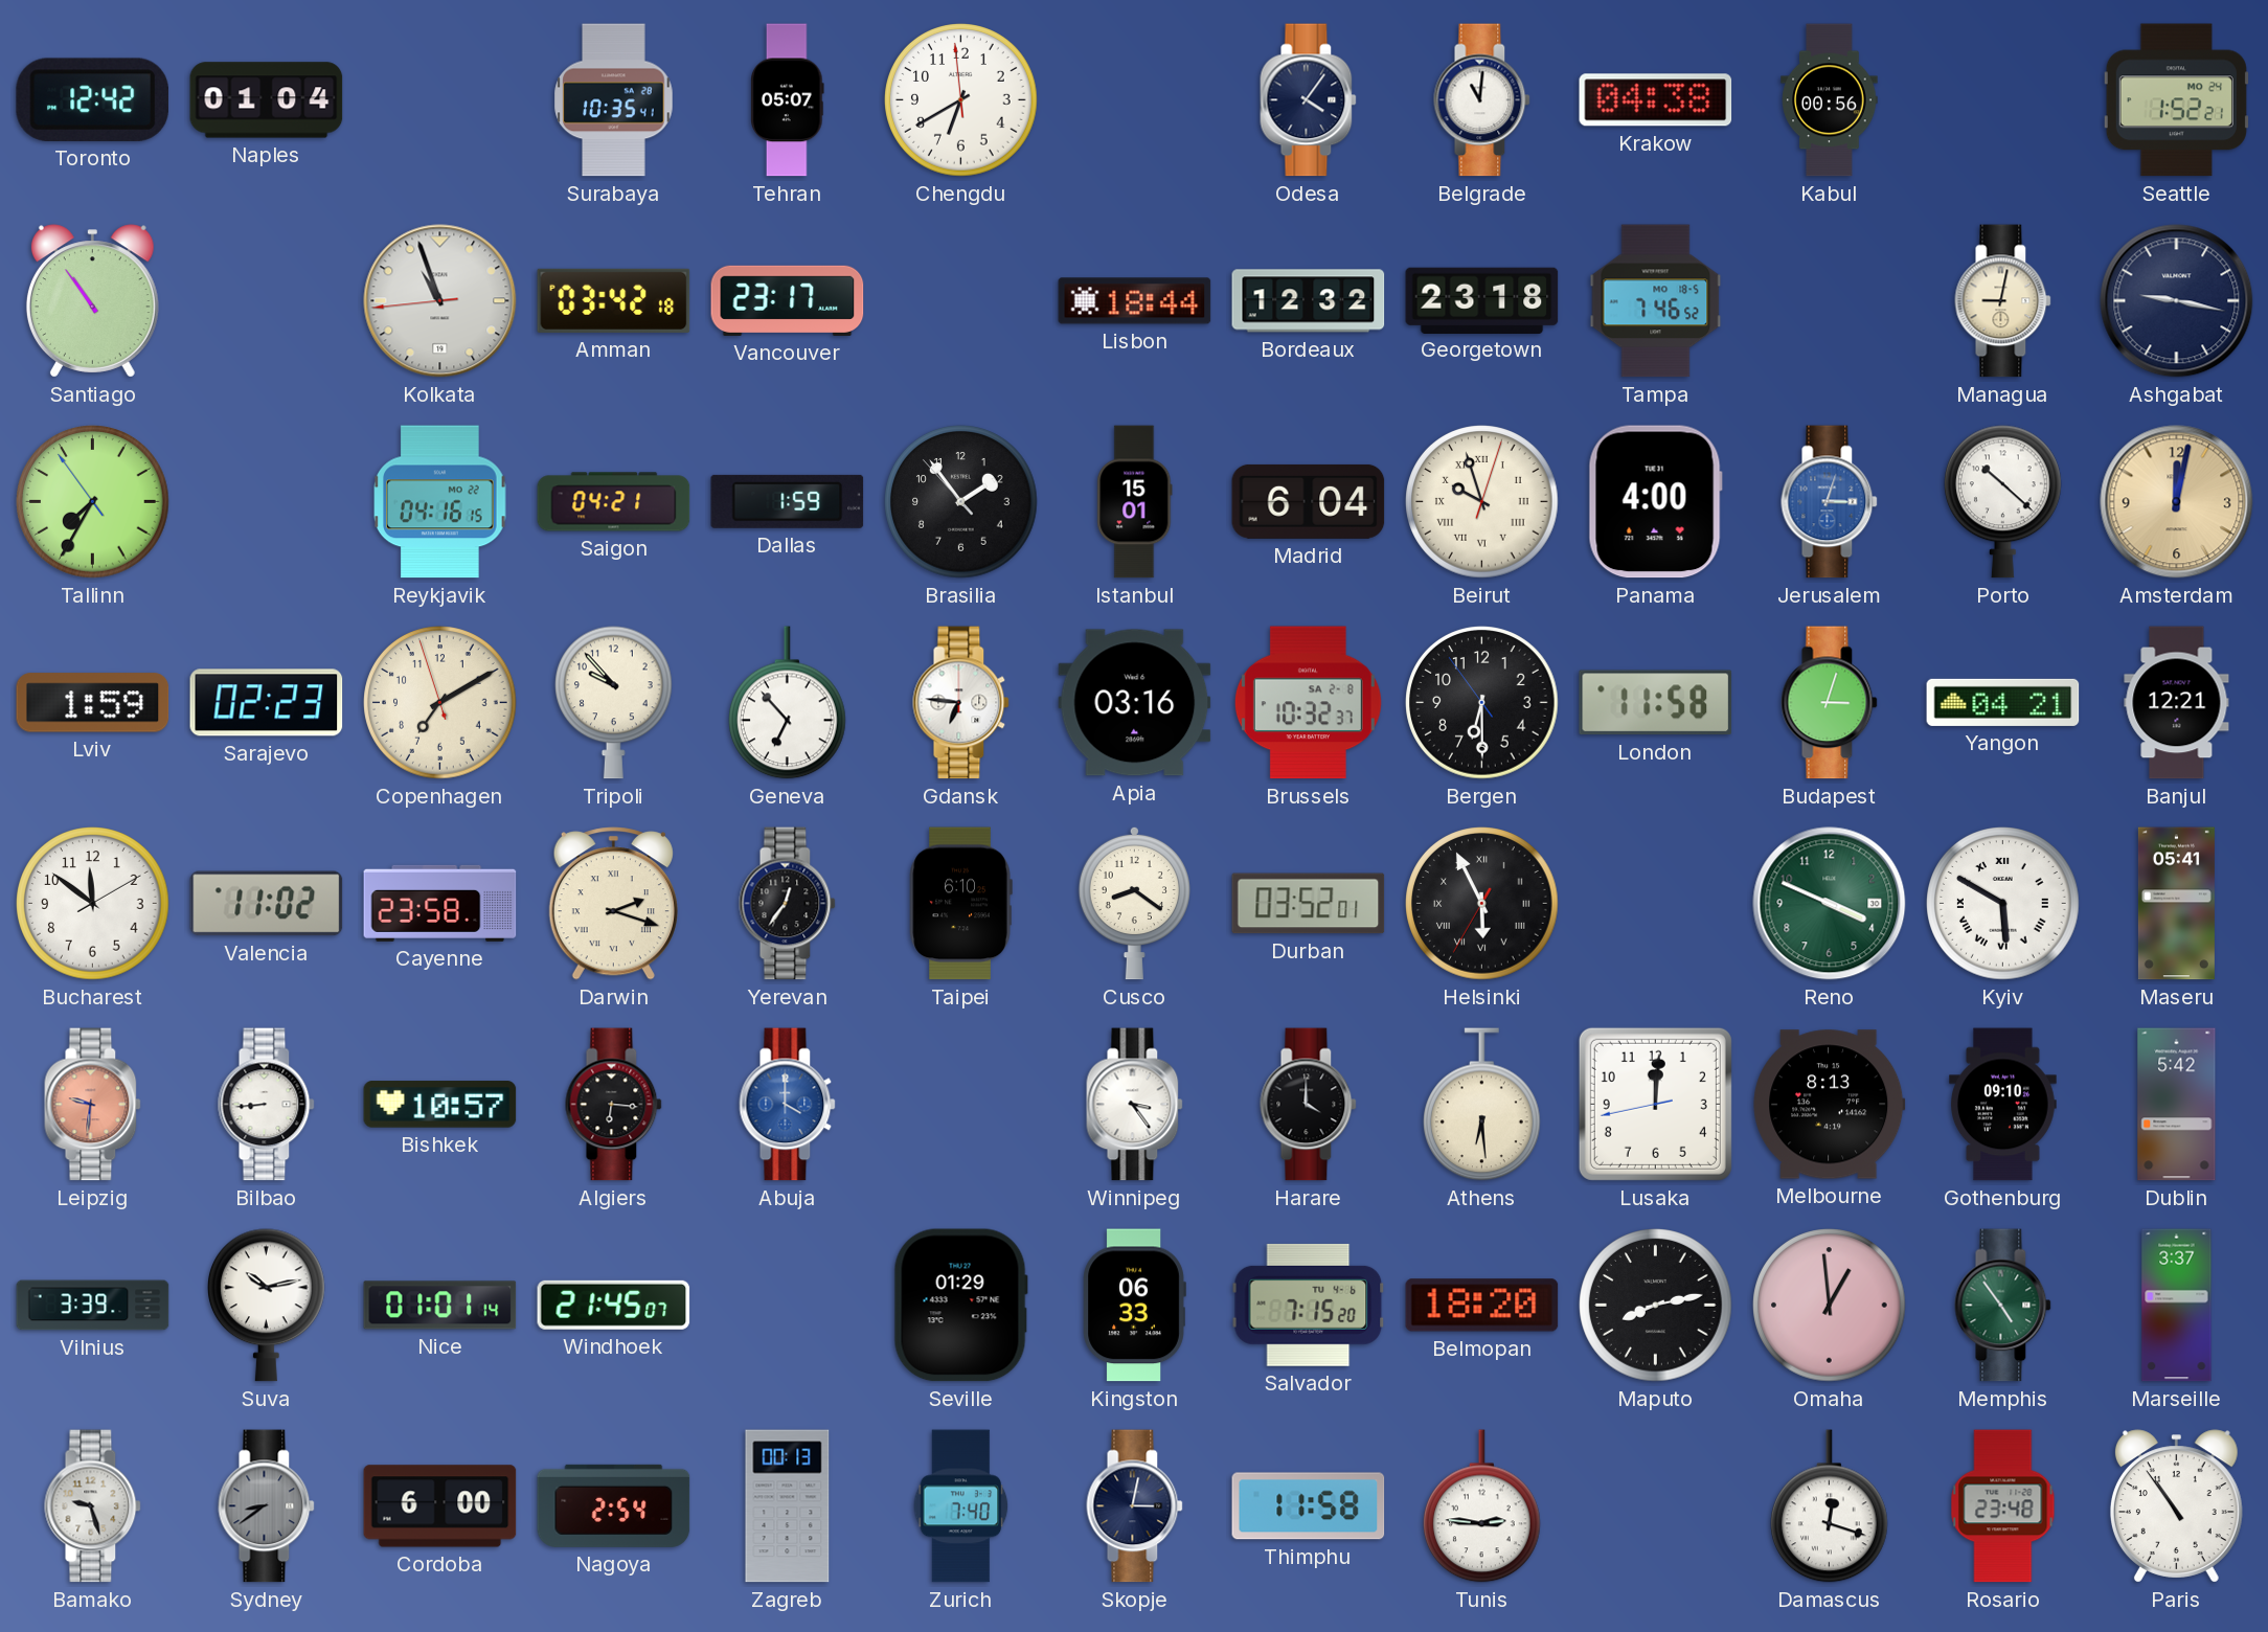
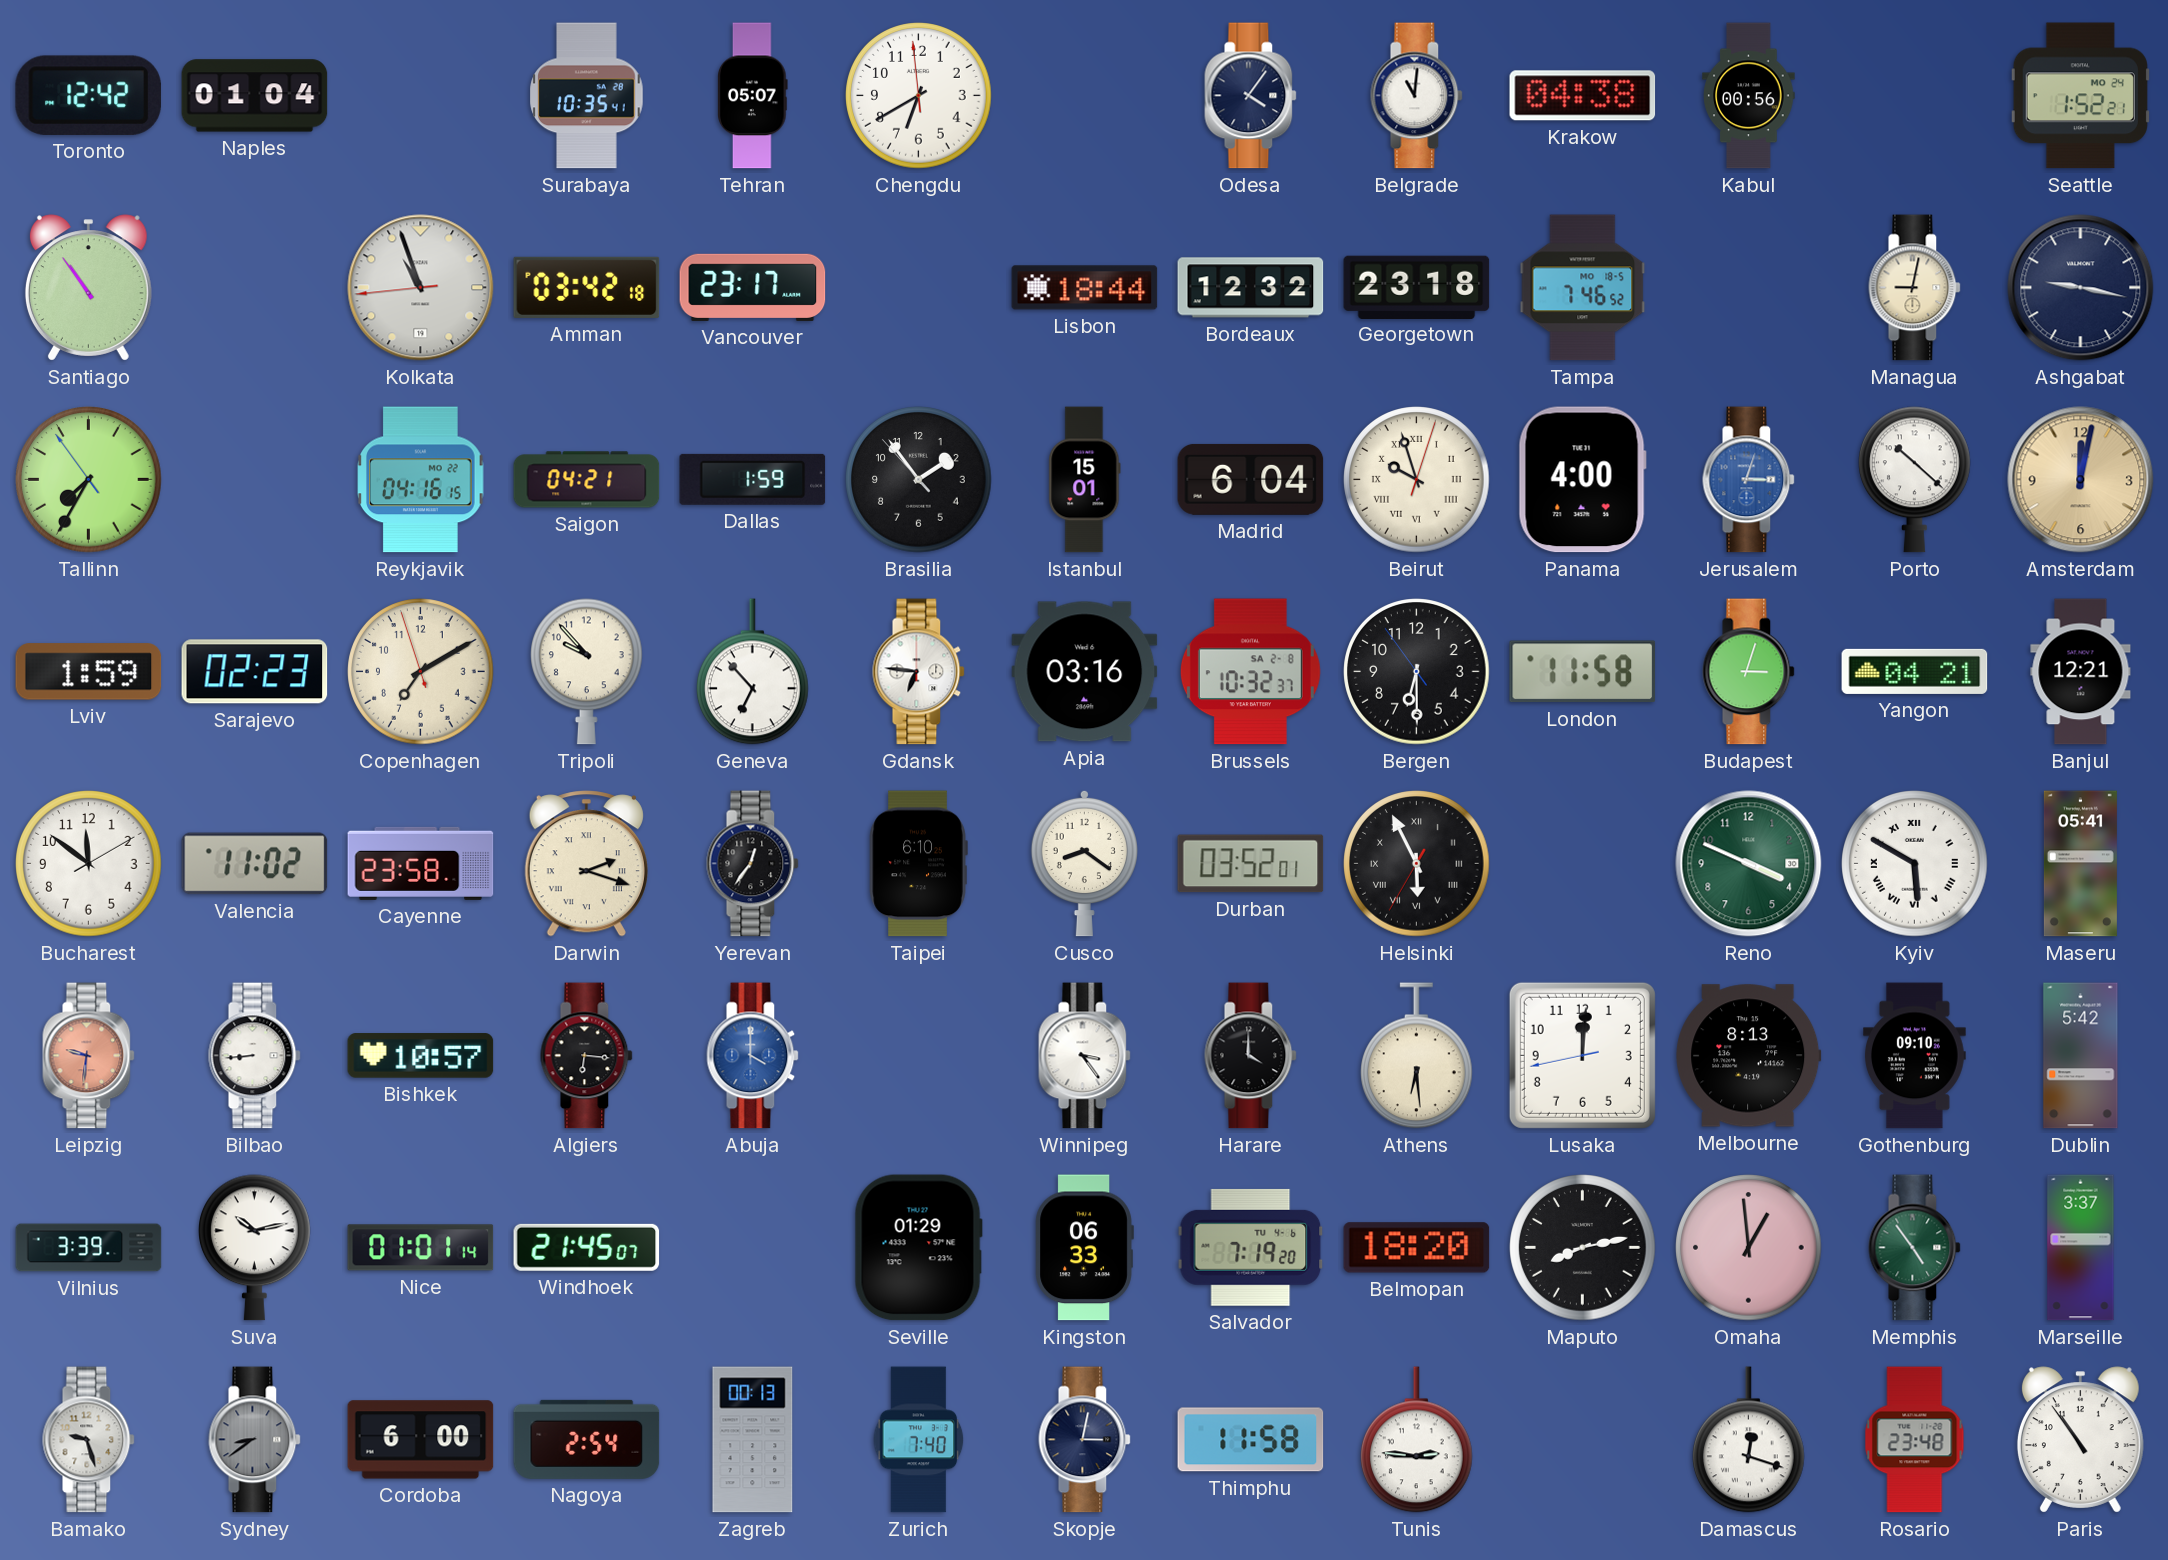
Salvador: 7:15 -> 7:19
